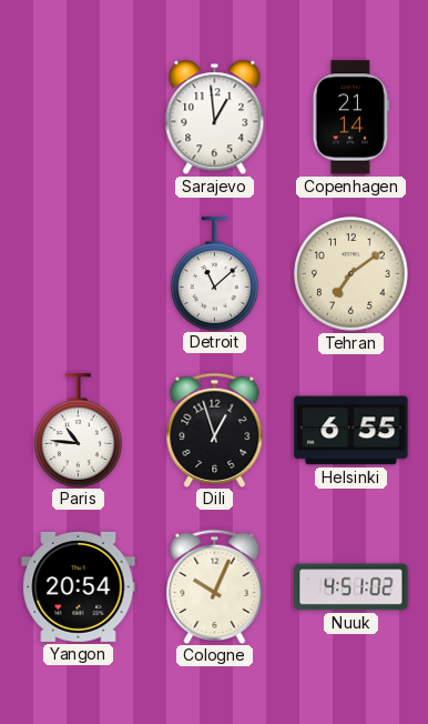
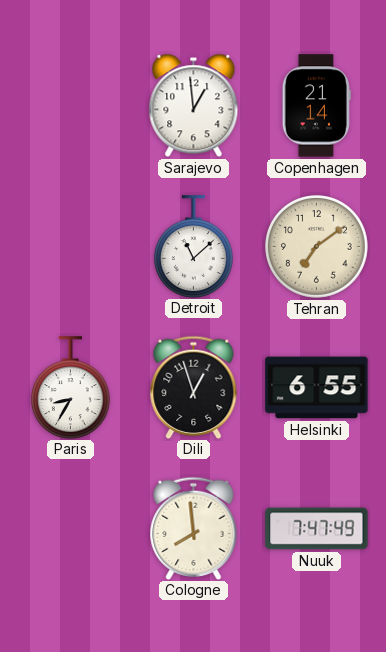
Paris: 10:46 -> 8:35
Yangon: 20:54 -> none
Cologne: 10:04 -> 7:59
Nuuk: 4:51 -> 7:47
